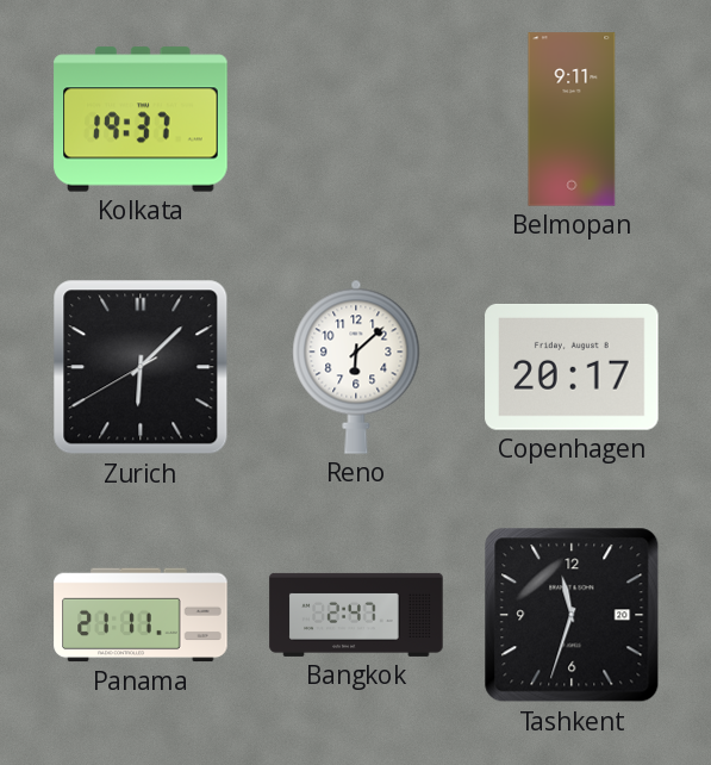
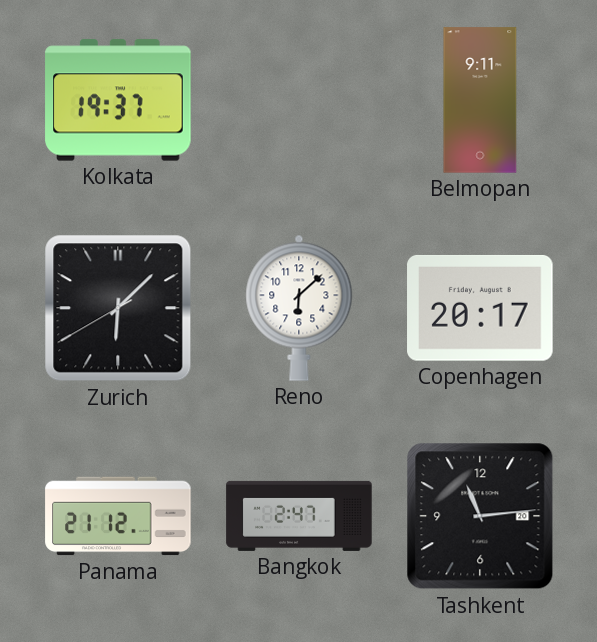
Panama: 21:11 -> 21:12
Tashkent: 11:33 -> 11:14
